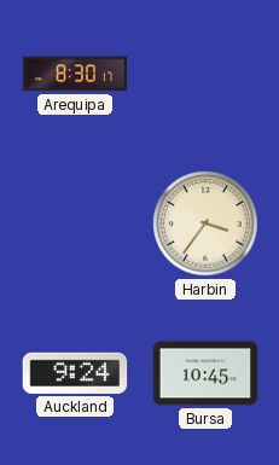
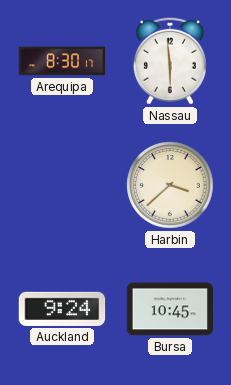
Nassau: none -> 5:59
Harbin: 3:36 -> 3:38
